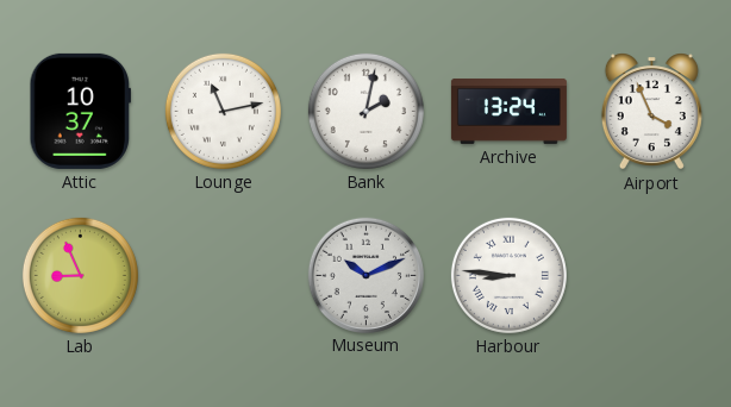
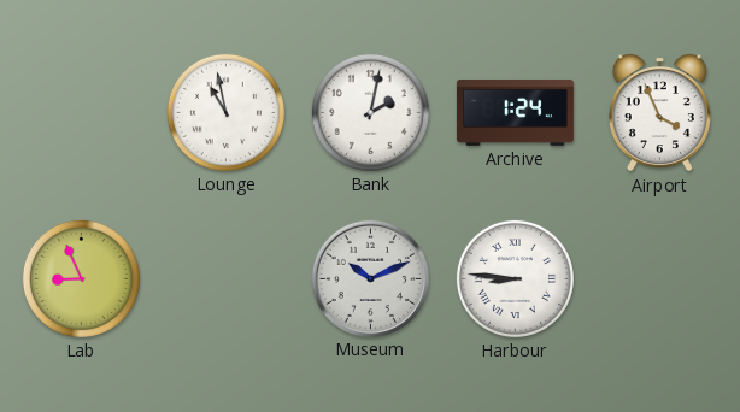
Attic: 10:37 -> none
Lounge: 11:13 -> 10:58
Archive: 13:24 -> 1:24
